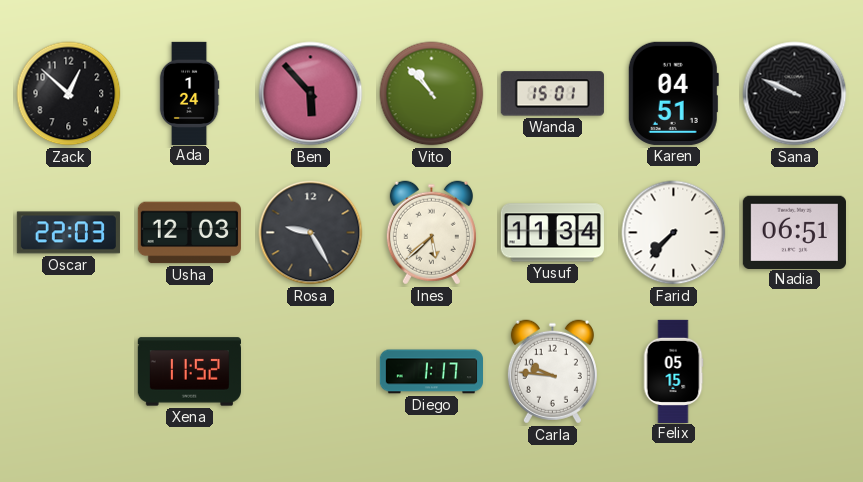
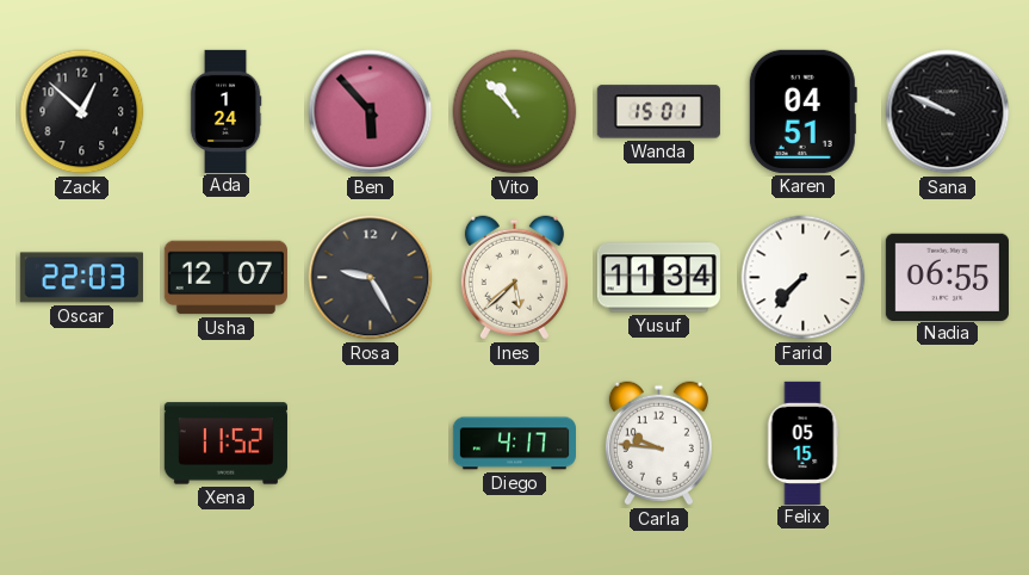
Usha: 12:03 -> 12:07
Nadia: 06:51 -> 06:55
Diego: 1:17 -> 4:17
